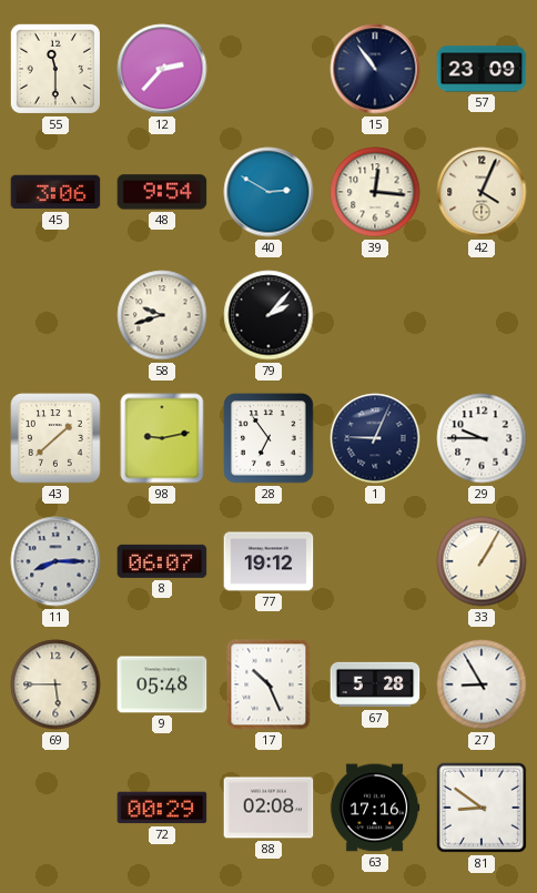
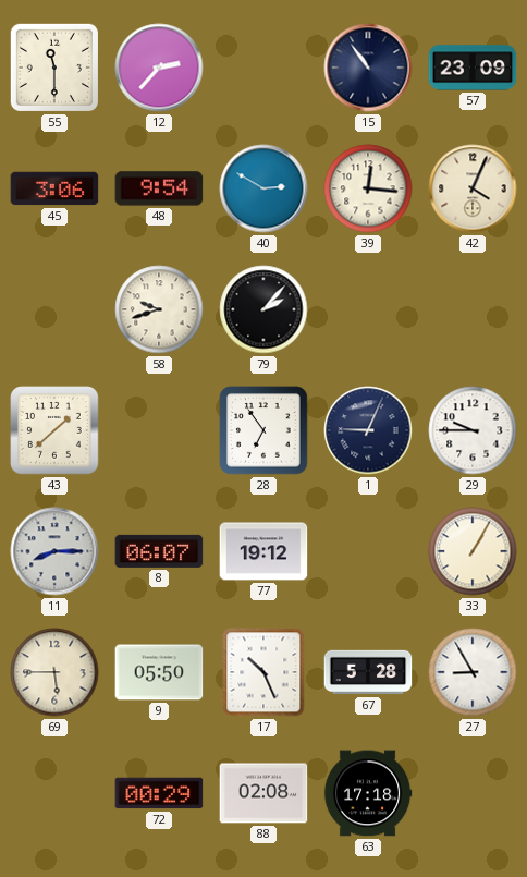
98: 9:13 -> none
9: 05:48 -> 05:50
63: 17:16 -> 17:18
81: 8:51 -> none
